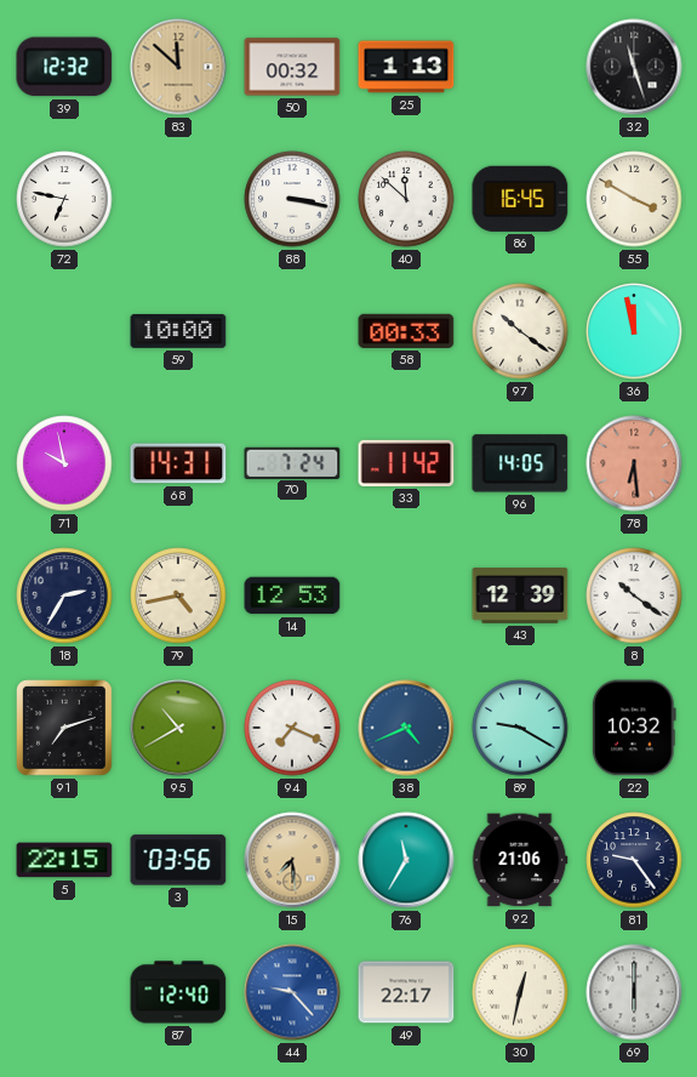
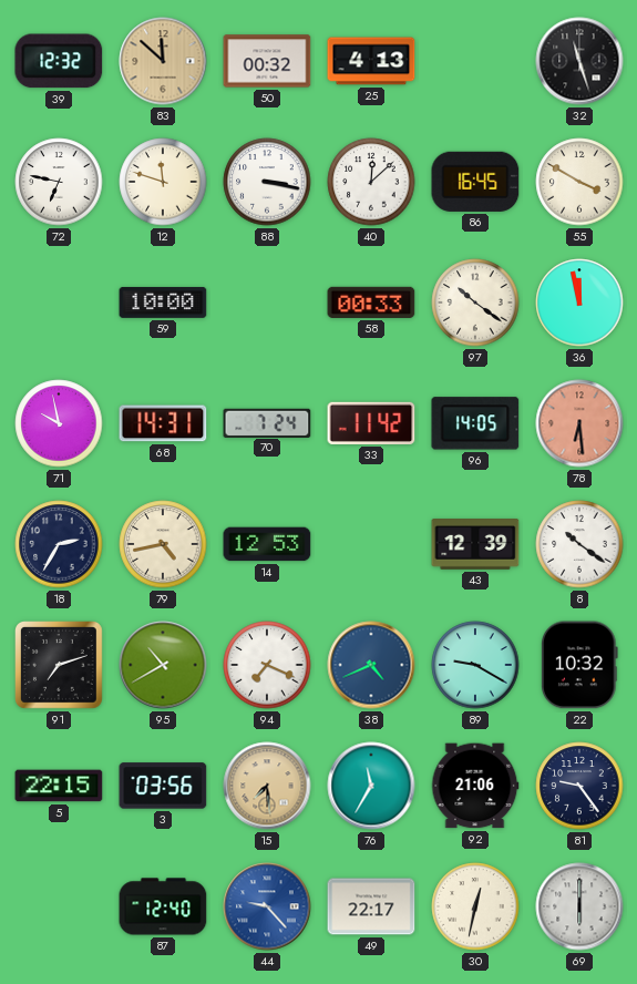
25: 1:13 -> 4:13
12: none -> 11:48
40: 11:52 -> 12:08
